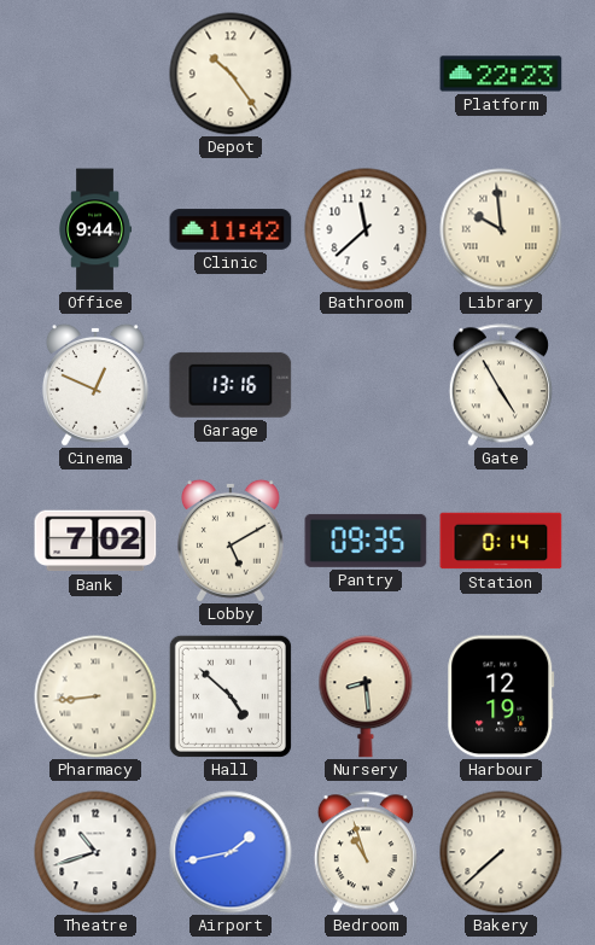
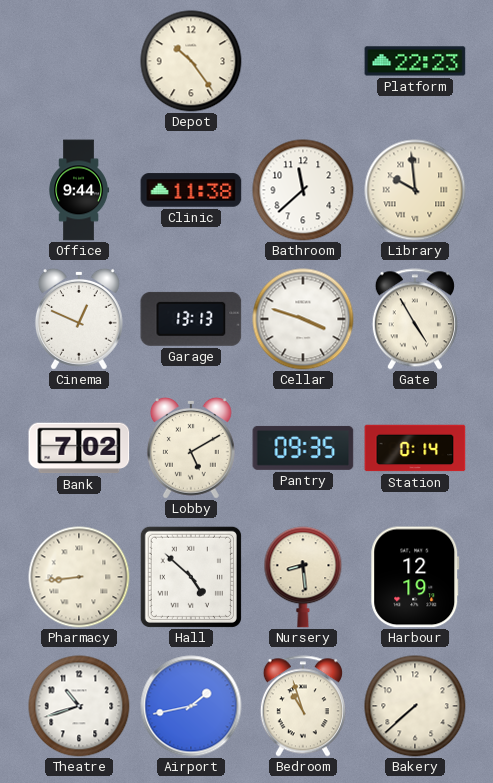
Clinic: 11:42 -> 11:38
Garage: 13:16 -> 13:13
Cellar: none -> 3:48
